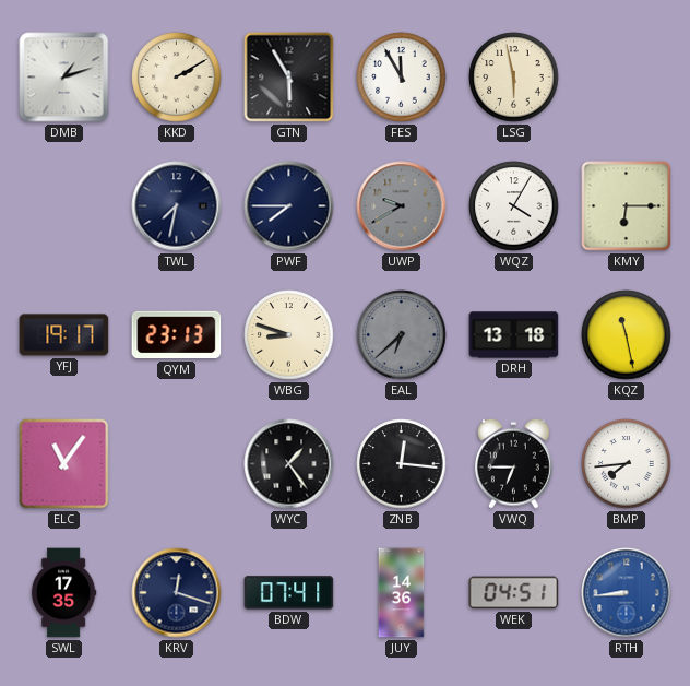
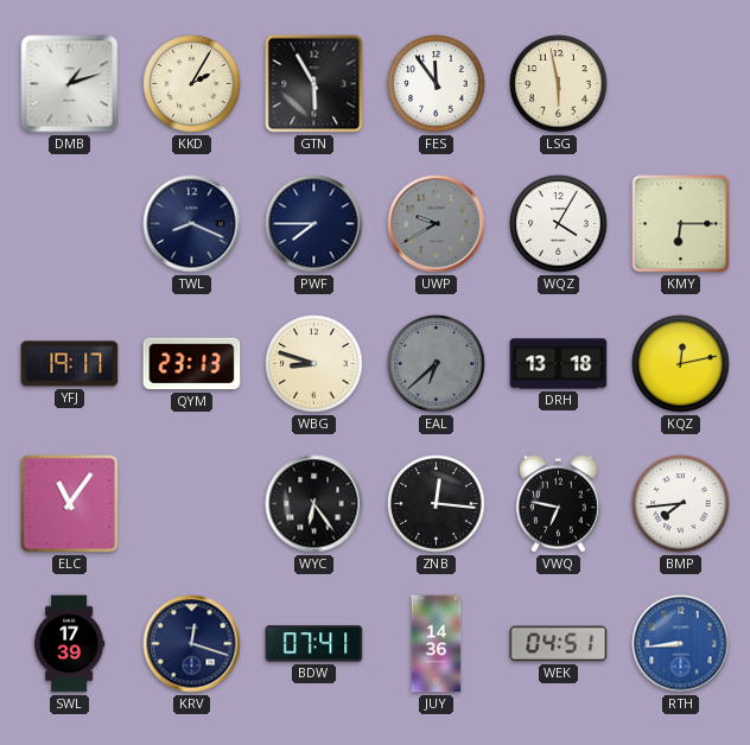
KKD: 2:10 -> 2:05
FES: 11:55 -> 11:54
TWL: 7:32 -> 8:19
KQZ: 11:28 -> 12:13
WYC: 1:24 -> 6:24
VWQ: 6:45 -> 6:47
SWL: 17:35 -> 17:39
